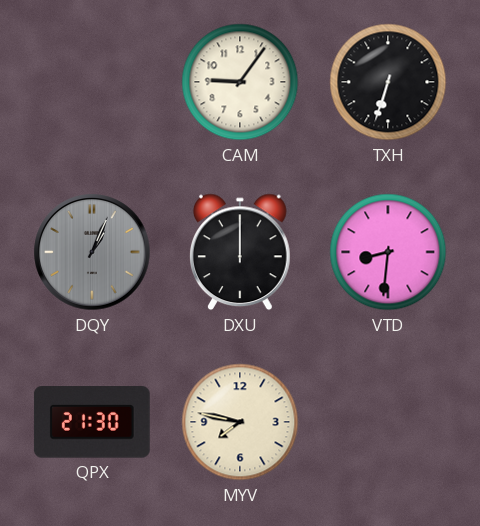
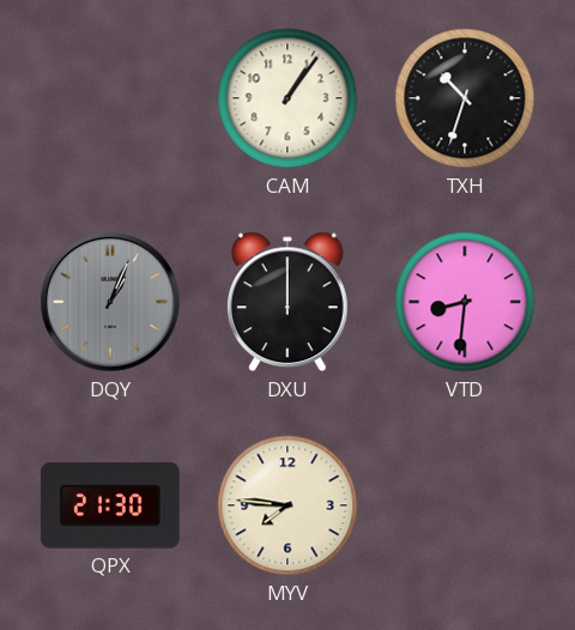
CAM: 9:06 -> 1:06
TXH: 6:33 -> 10:33
MYV: 7:47 -> 7:46
